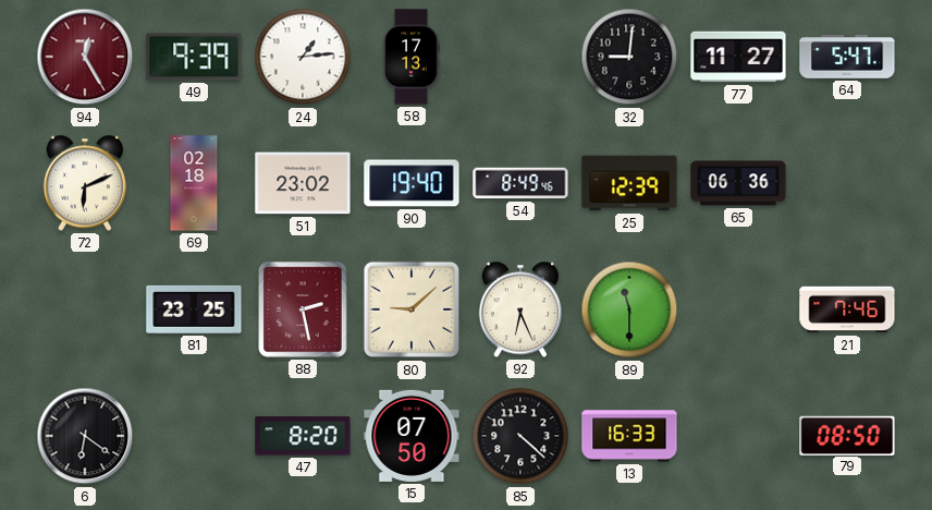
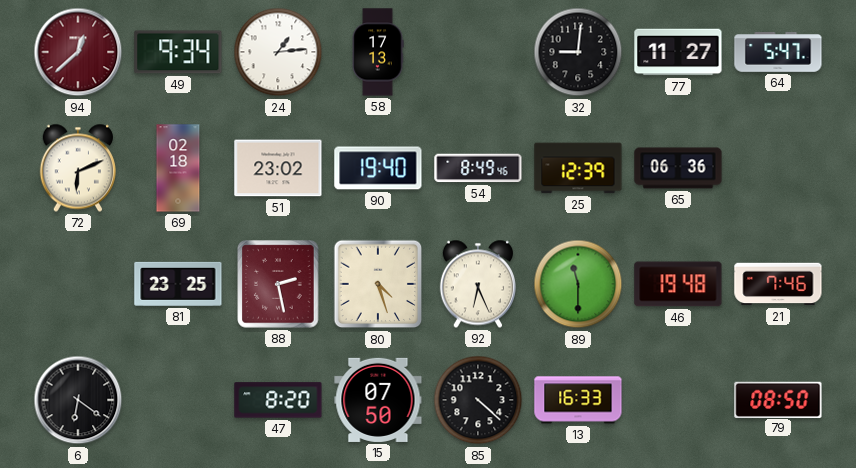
94: 12:25 -> 12:38
49: 9:39 -> 9:34
80: 9:08 -> 4:27
46: none -> 19:48
